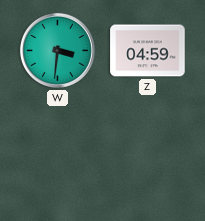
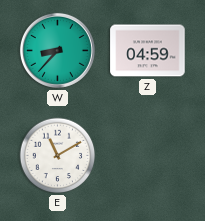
W: 3:31 -> 8:37
E: none -> 11:10
